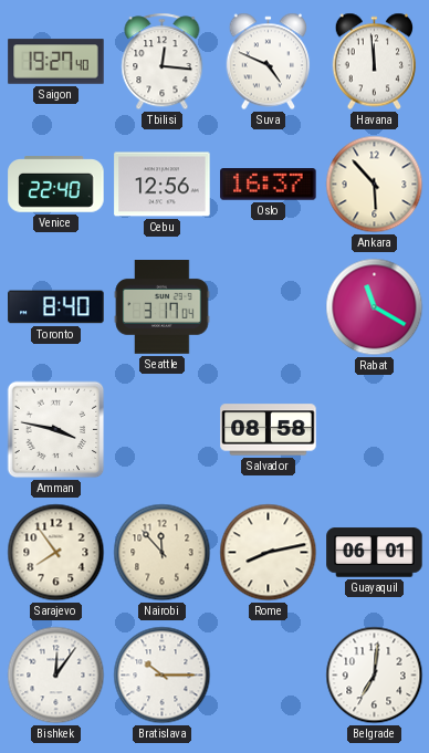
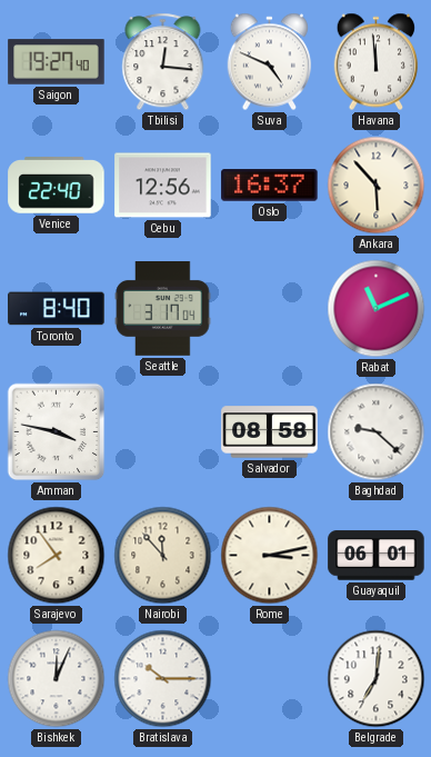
Rabat: 11:20 -> 11:11
Baghdad: none -> 9:22
Rome: 8:13 -> 3:13
Bishkek: 12:06 -> 12:04
